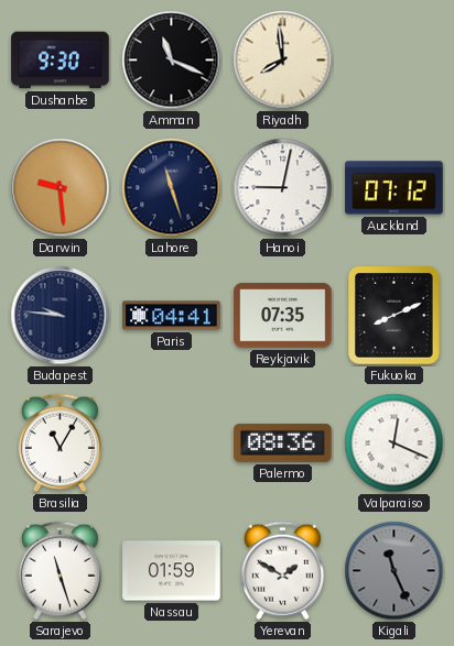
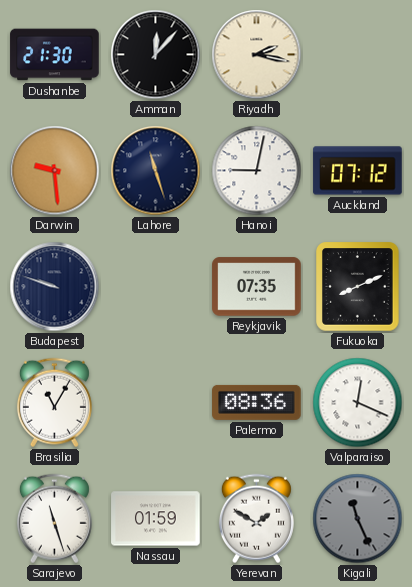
Dushanbe: 9:30 -> 21:30
Amman: 11:19 -> 12:07
Riyadh: 7:59 -> 2:17
Budapest: 9:46 -> 9:48
Paris: 04:41 -> none
